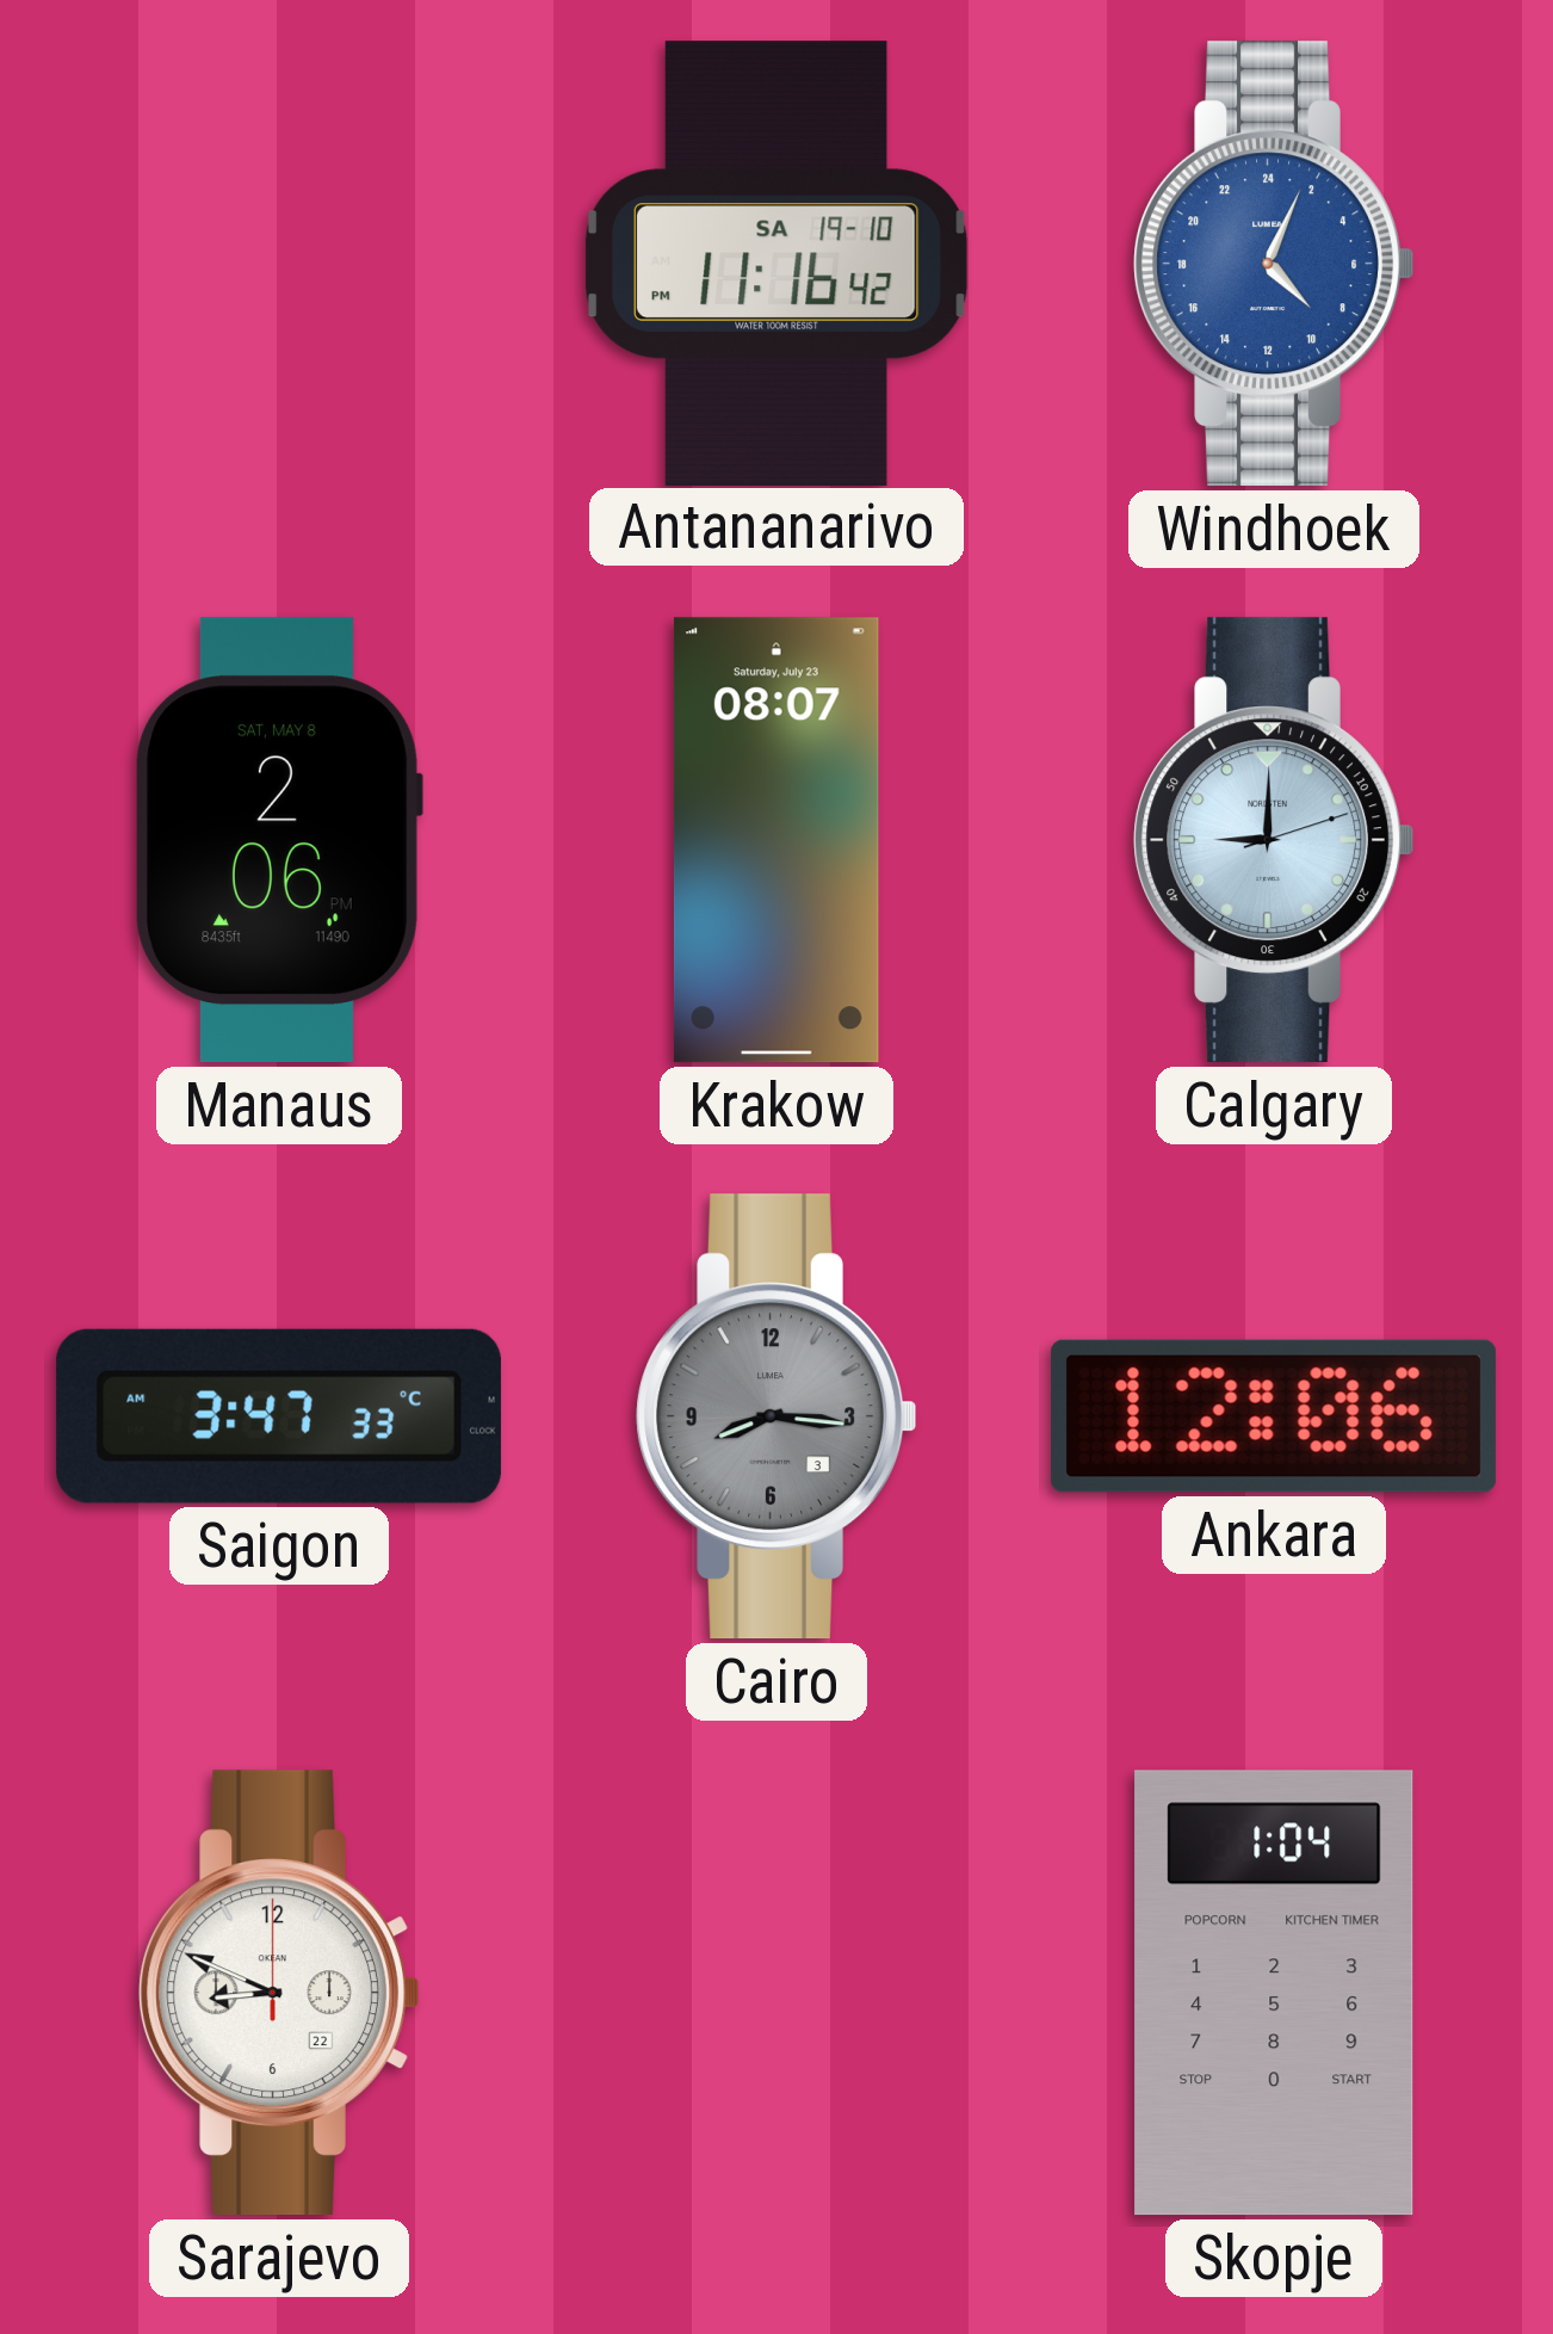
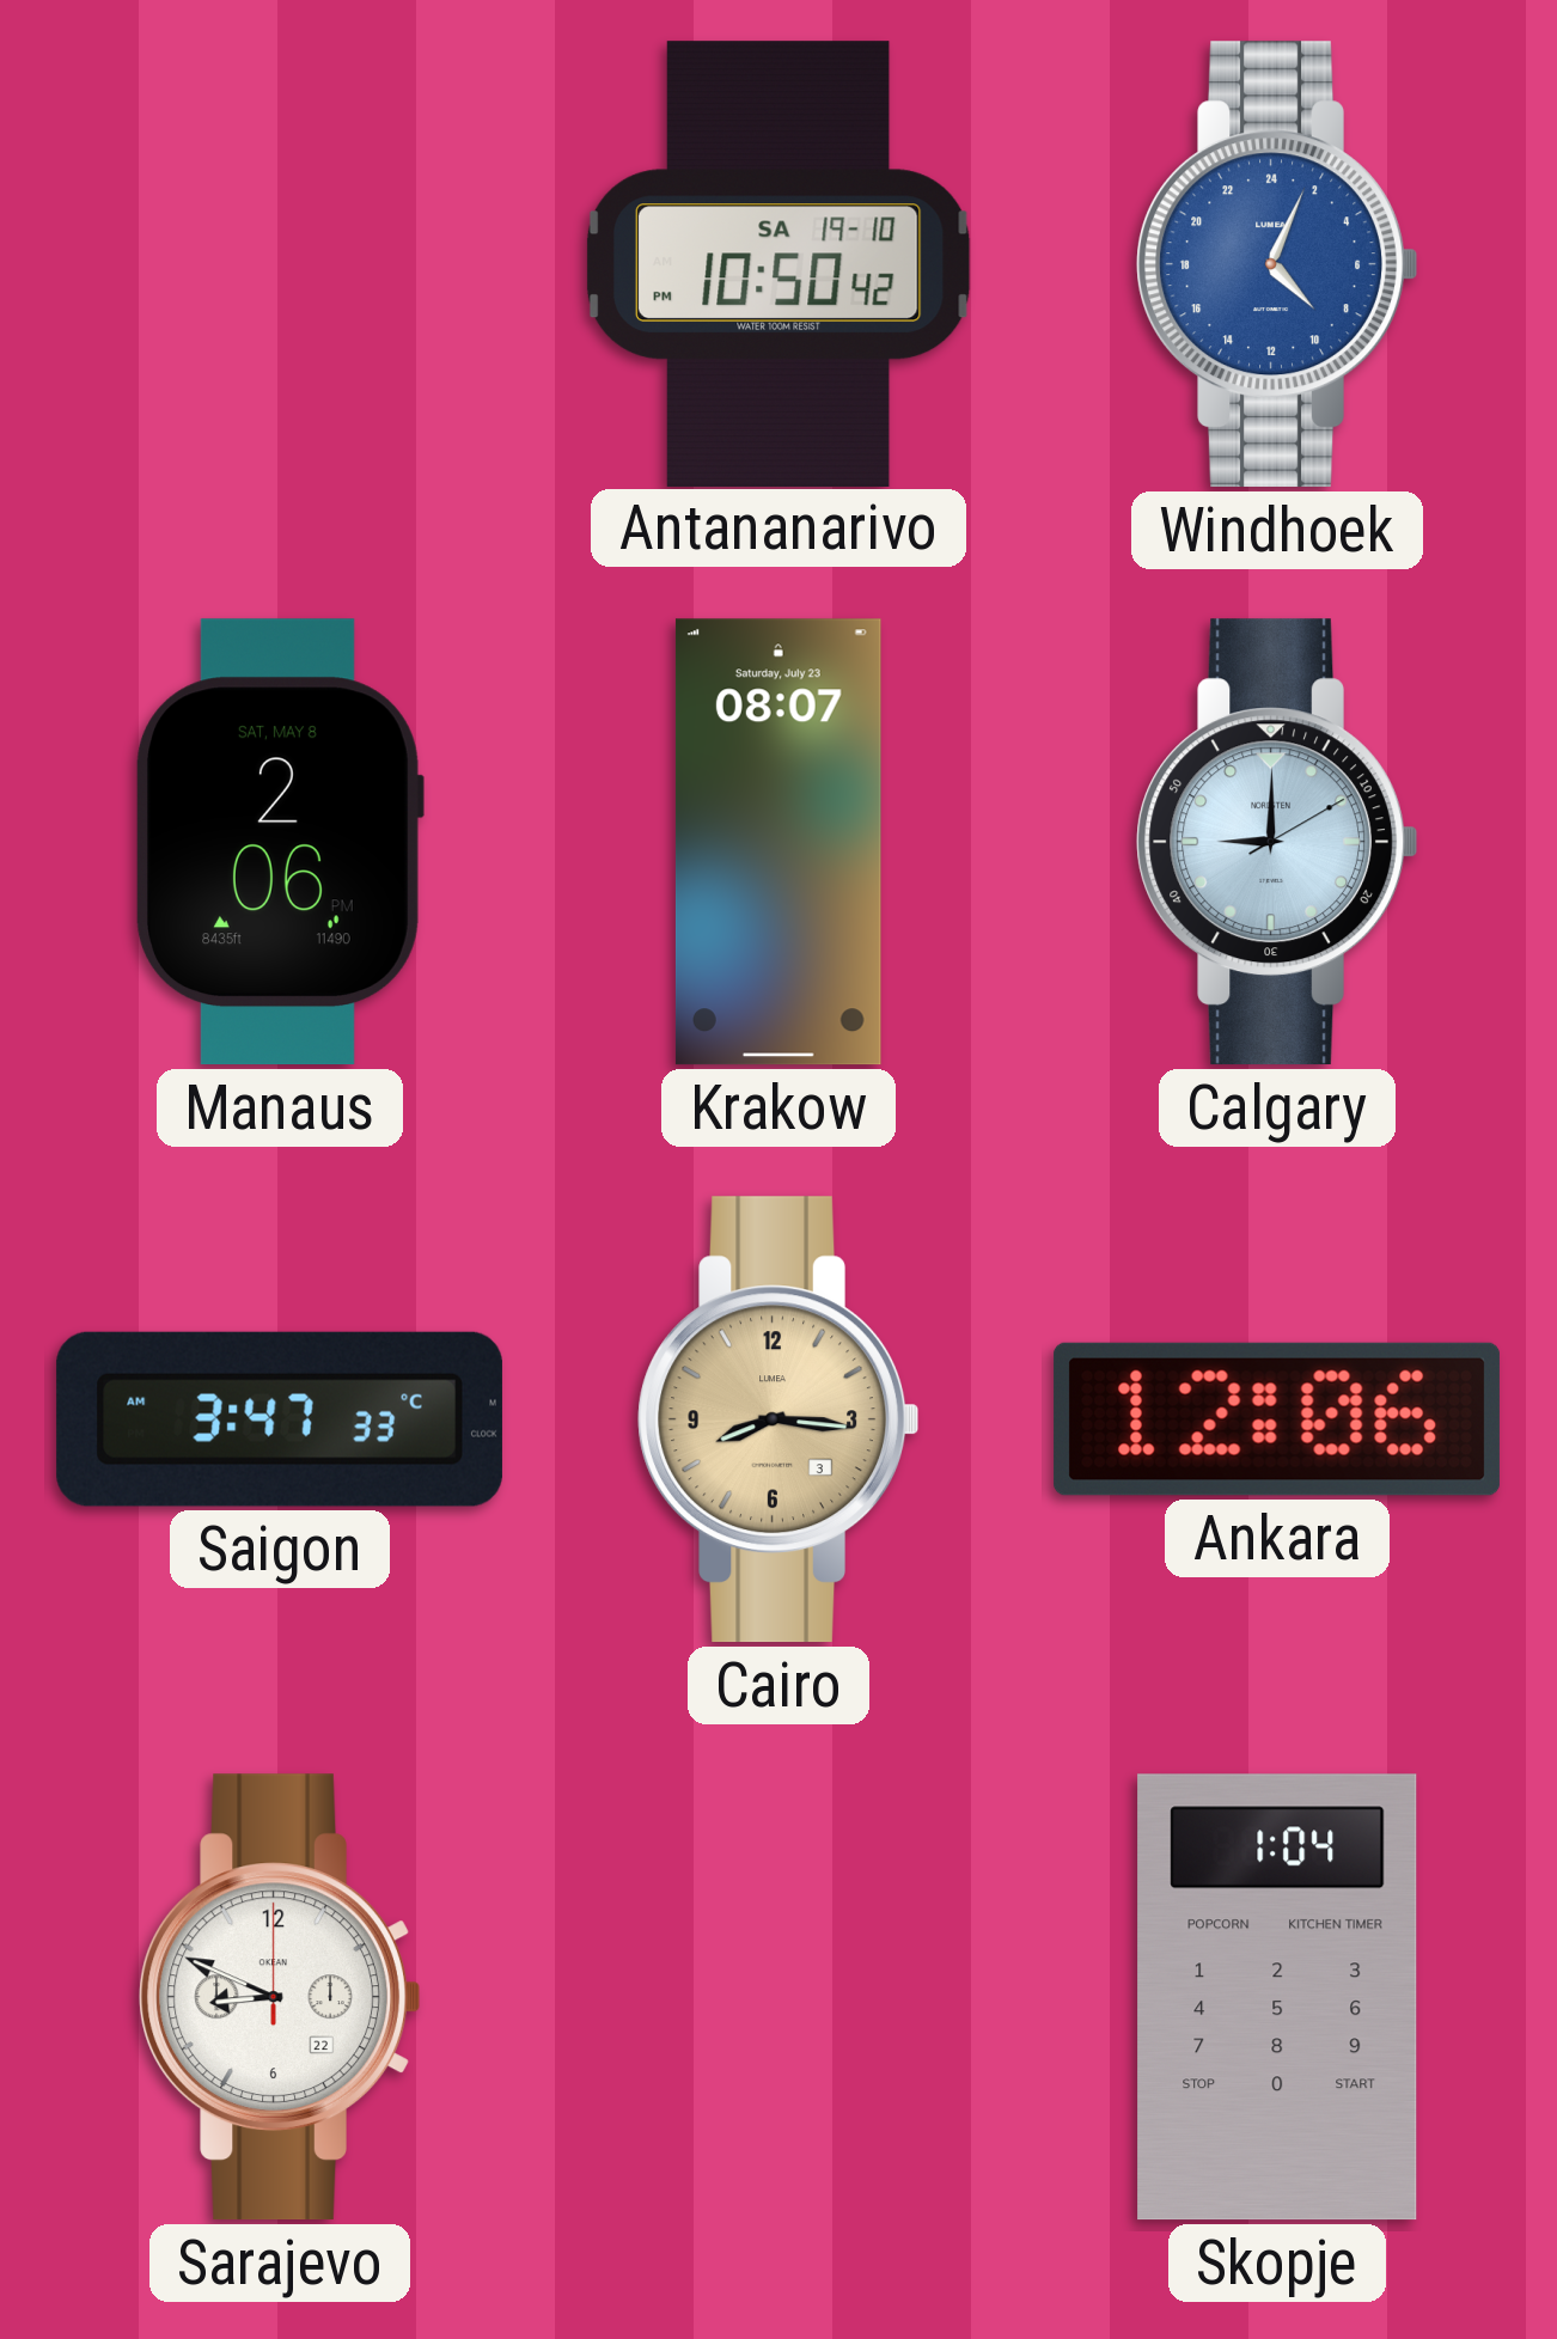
Antananarivo: 11:16 -> 10:50
Calgary: 9:00:12 -> 9:00:10
Cairo dial: grey -> champagne
